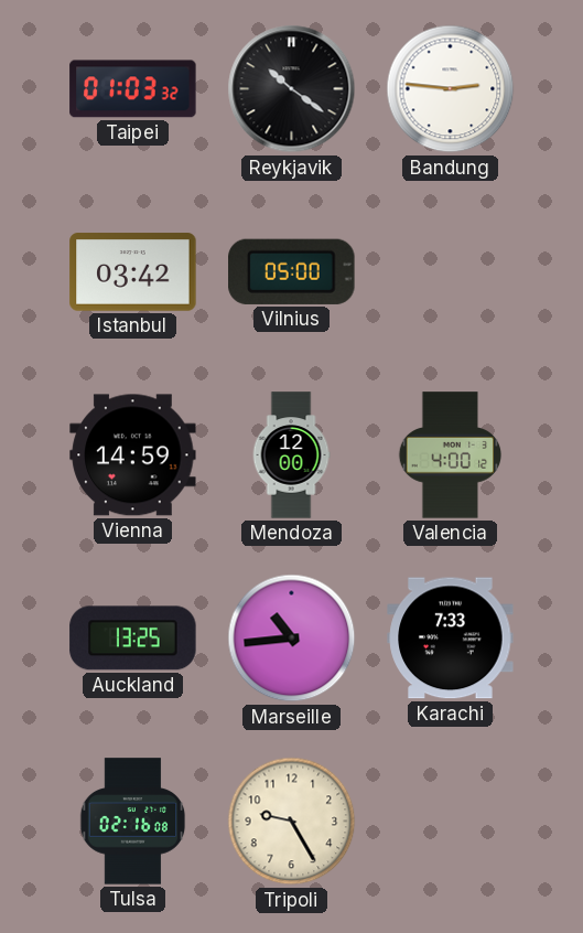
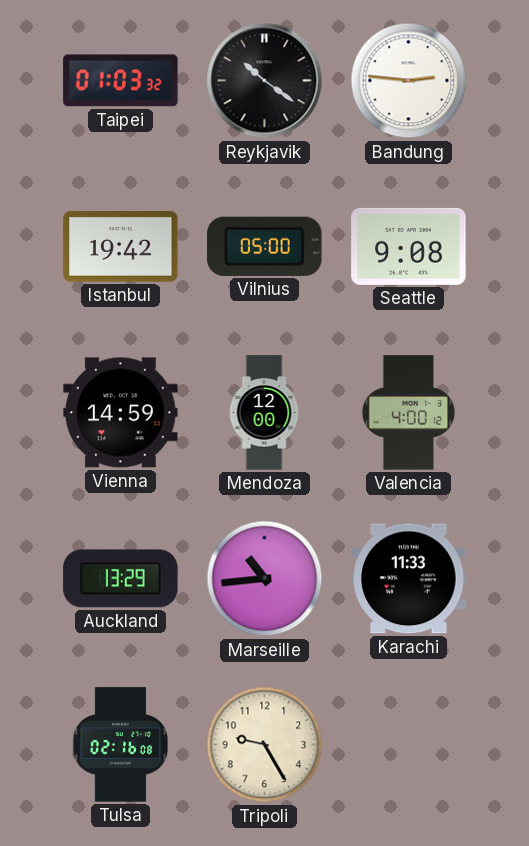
Istanbul: 03:42 -> 19:42
Seattle: none -> 9:08
Auckland: 13:25 -> 13:29
Karachi: 7:33 -> 11:33
